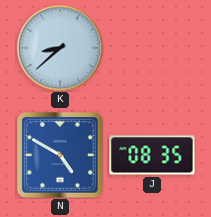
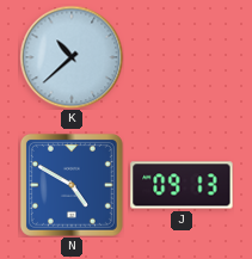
K: 8:38 -> 10:38
J: 08:35 -> 09:13
